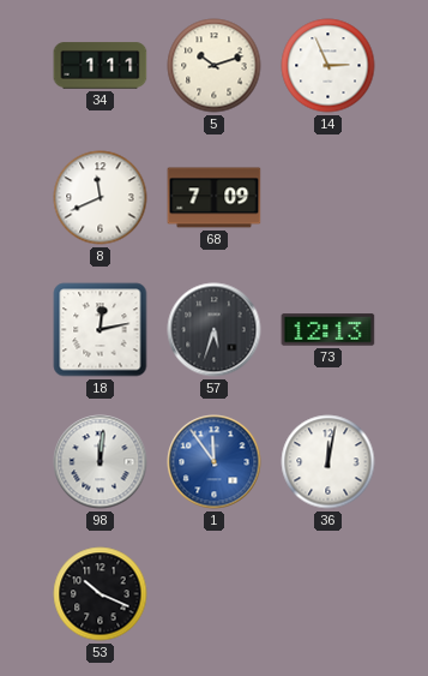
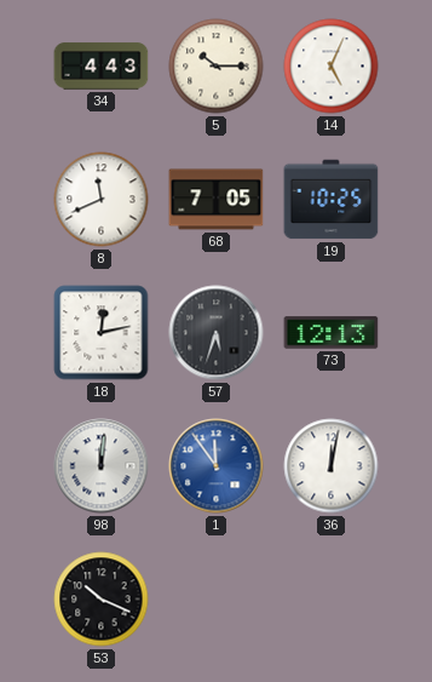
34: 1:11 -> 4:43
5: 10:12 -> 10:15
14: 2:56 -> 5:04
68: 7:09 -> 7:05
19: none -> 10:25
